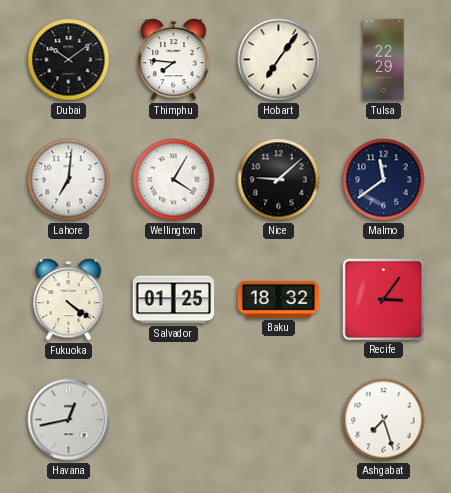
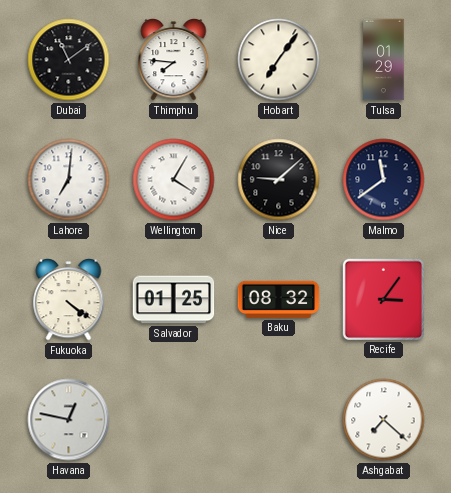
Dubai: 10:09 -> 11:09
Tulsa: 22:29 -> 01:29
Baku: 18:32 -> 08:32
Havana: 12:43 -> 12:47
Ashgabat: 7:27 -> 7:22
